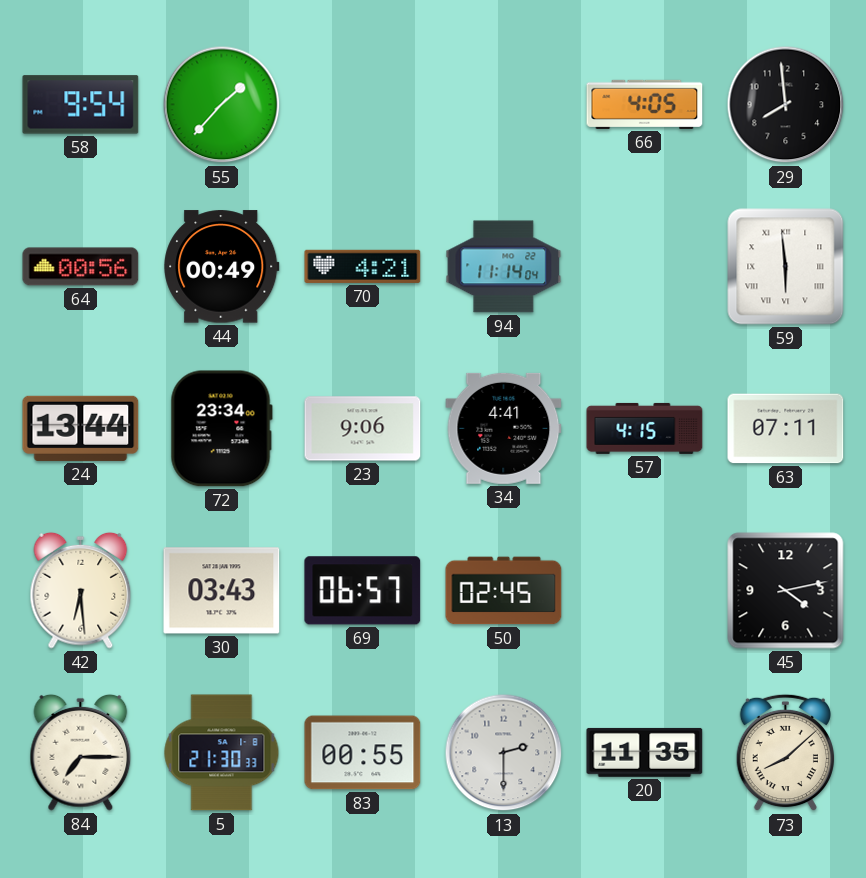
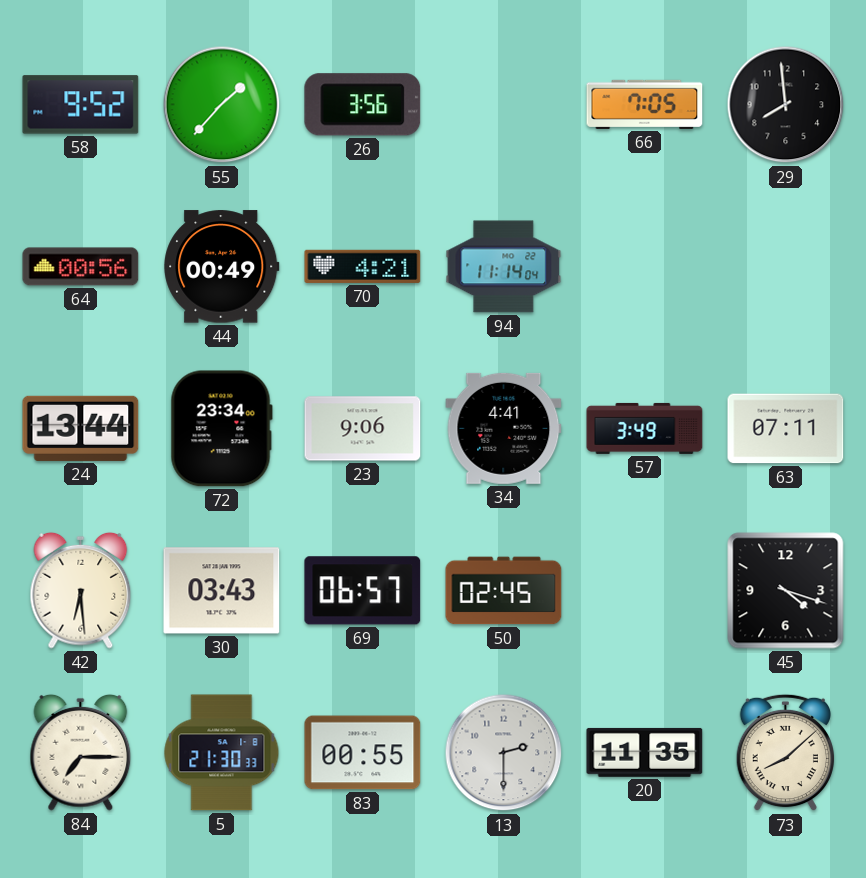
58: 9:54 -> 9:52
26: none -> 3:56
66: 4:05 -> 7:05
59: 5:59 -> none
57: 4:15 -> 3:49
45: 4:13 -> 4:18
